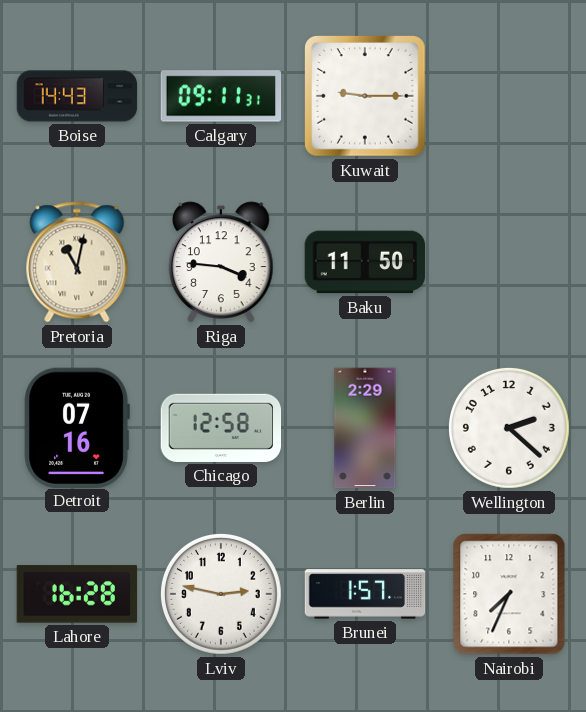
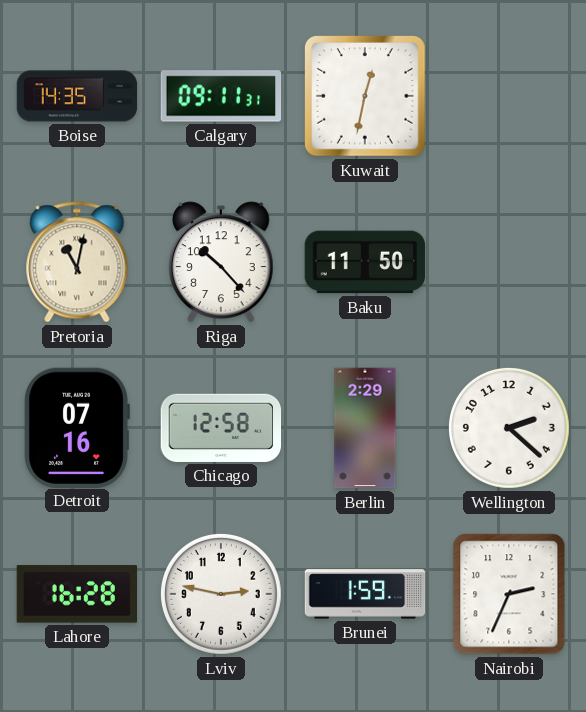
Boise: 14:43 -> 14:35
Kuwait: 9:15 -> 12:32
Riga: 3:46 -> 10:23
Brunei: 1:57 -> 1:59
Nairobi: 7:34 -> 2:34
